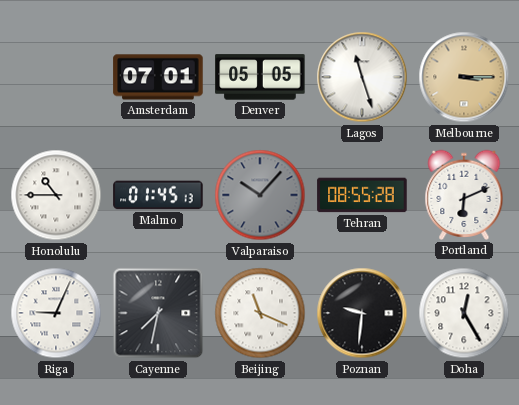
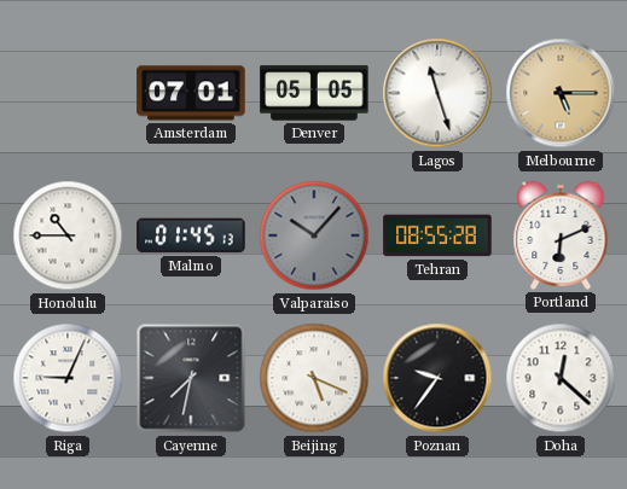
Melbourne: 3:15 -> 5:15
Beijing: 11:19 -> 5:19
Poznan: 9:31 -> 9:36
Doha: 12:25 -> 12:22
